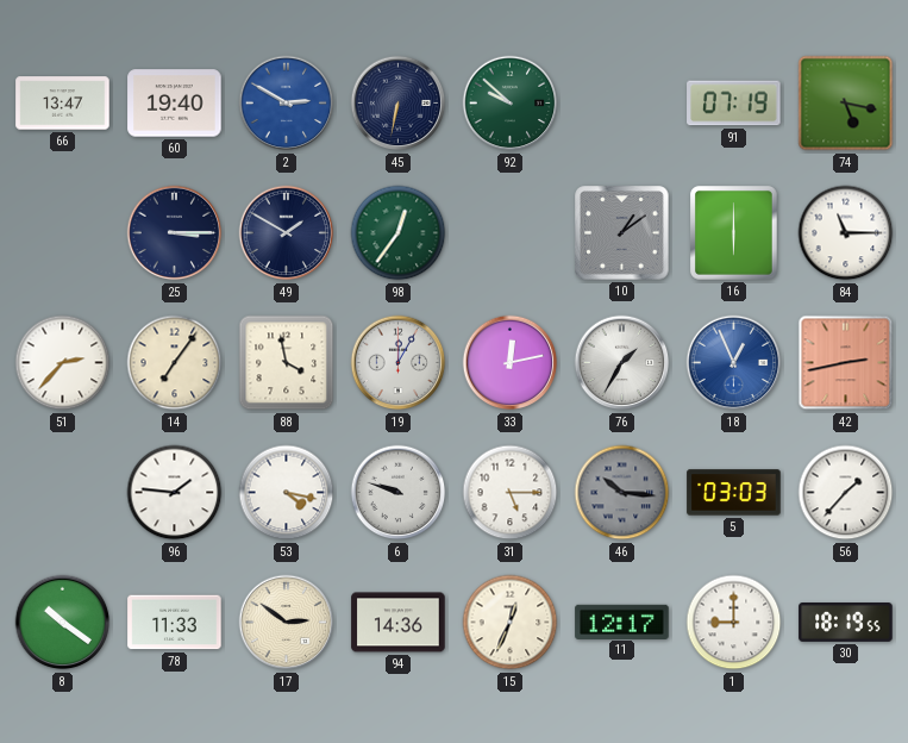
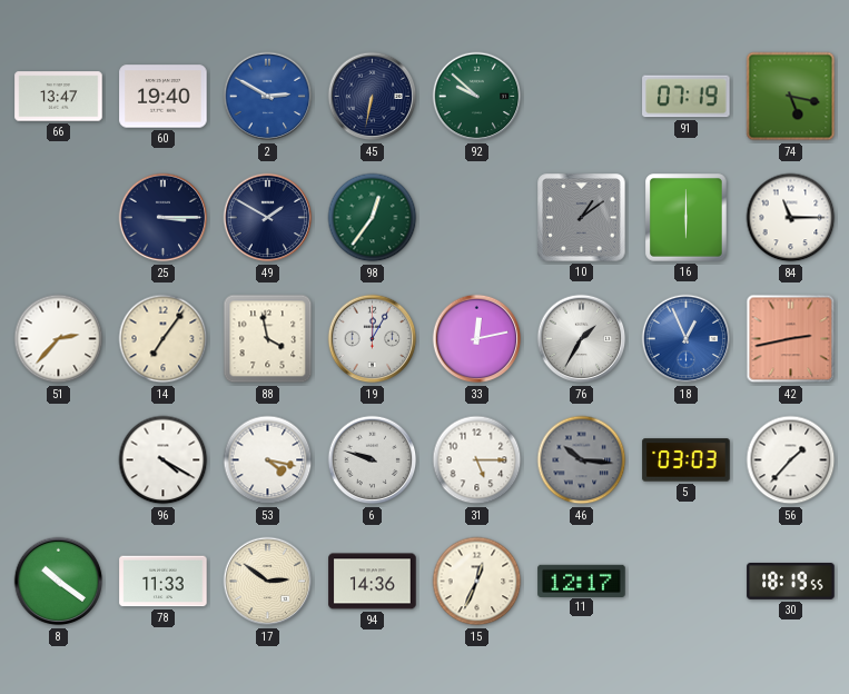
96: 1:46 -> 4:20
1: 9:00 -> none
